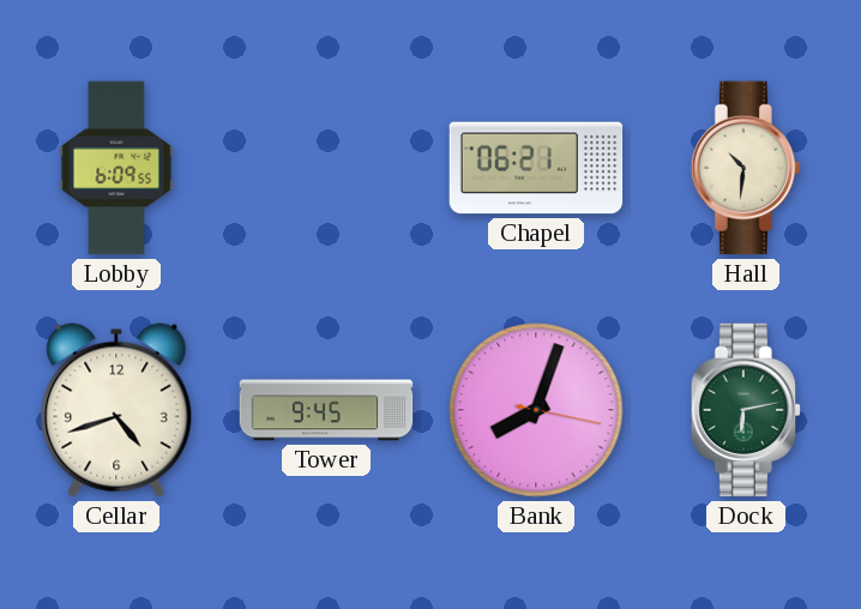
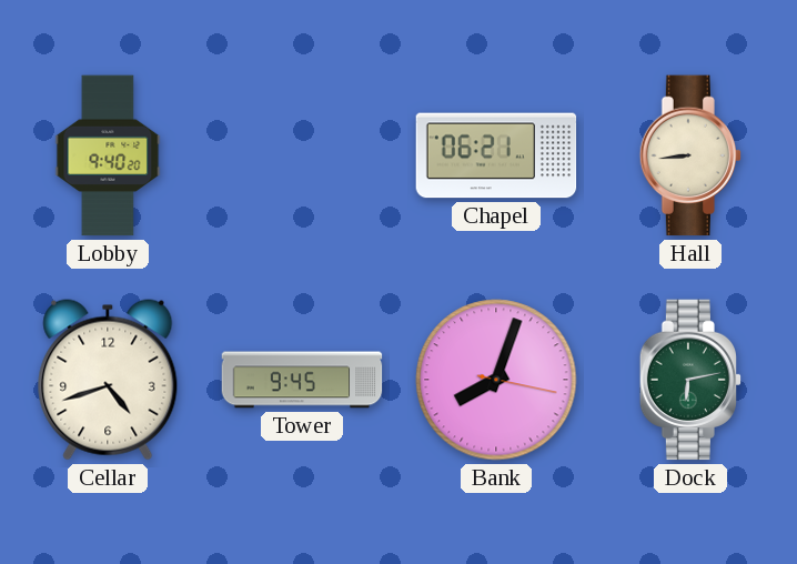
Lobby: 6:09 -> 9:40
Hall: 10:31 -> 8:44
